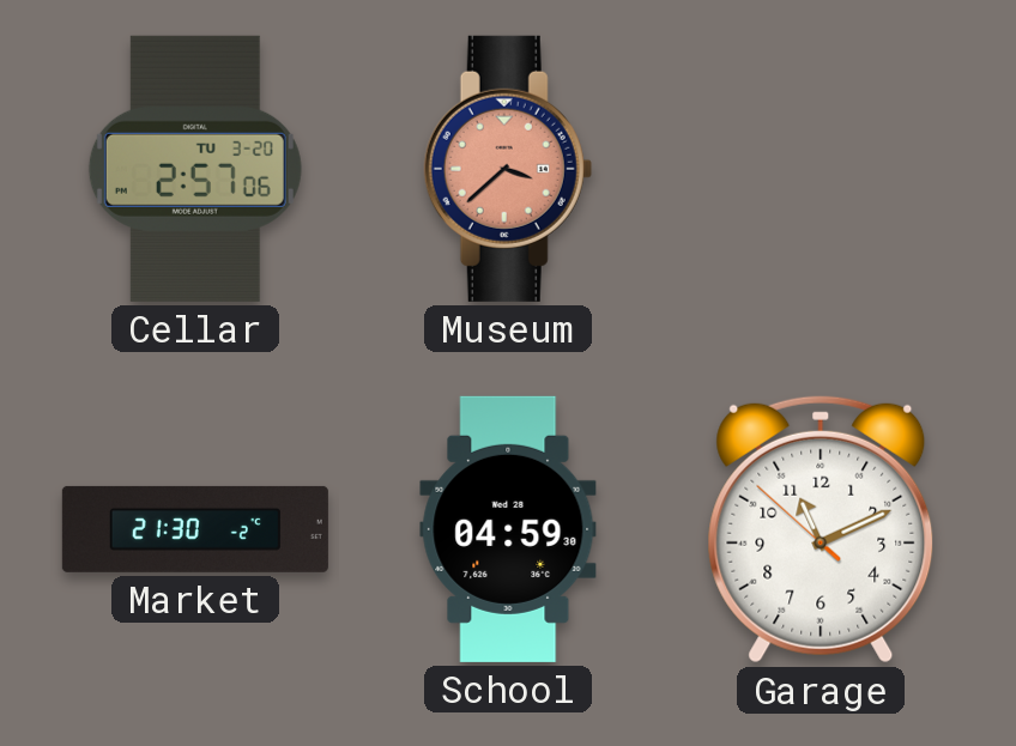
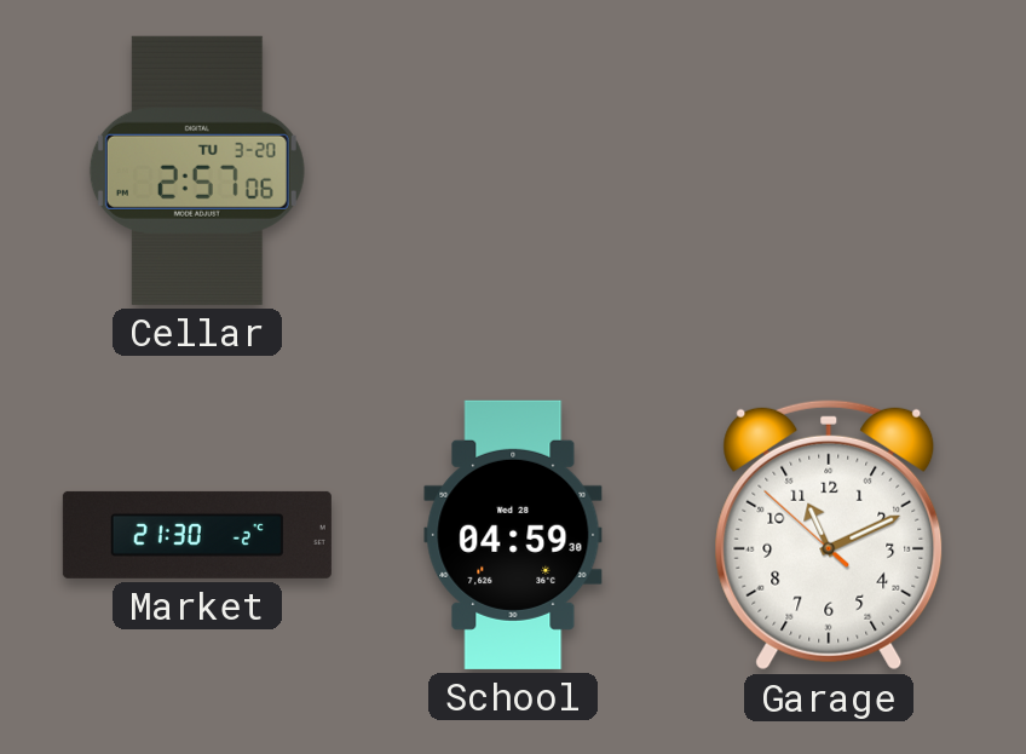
Museum: 3:38 -> none
